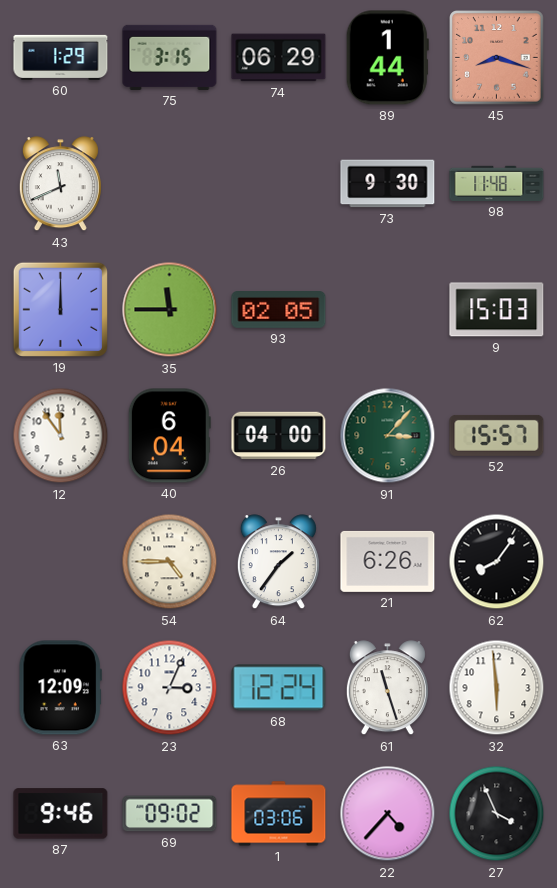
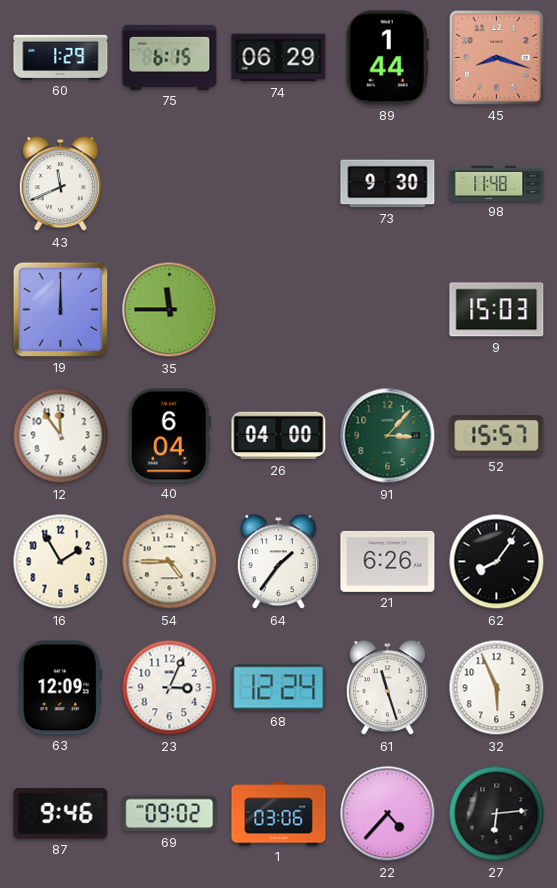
75: 3:15 -> 6:15
93: 02:05 -> none
16: none -> 1:55
32: 5:59 -> 5:56
27: 3:56 -> 6:14
